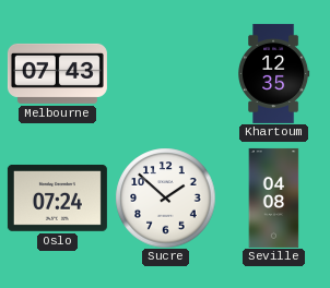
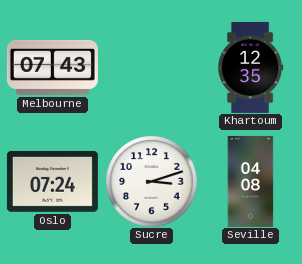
Sucre: 1:52 -> 3:12
